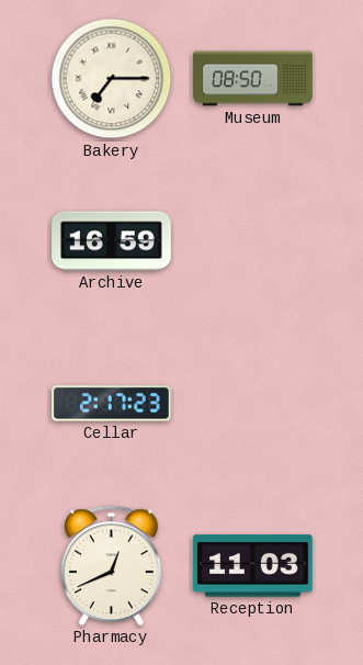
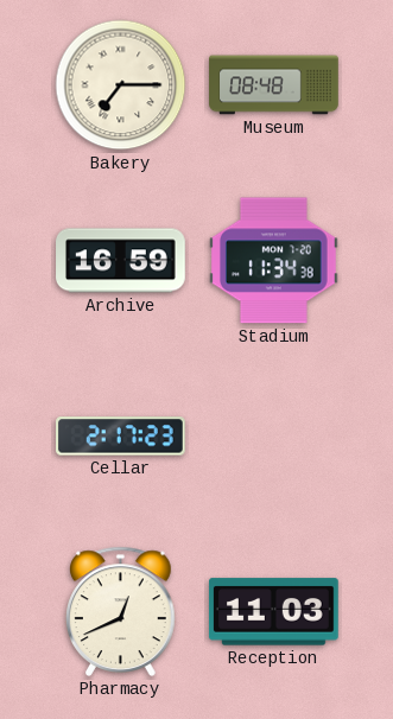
Museum: 08:50 -> 08:48
Stadium: none -> 11:34
